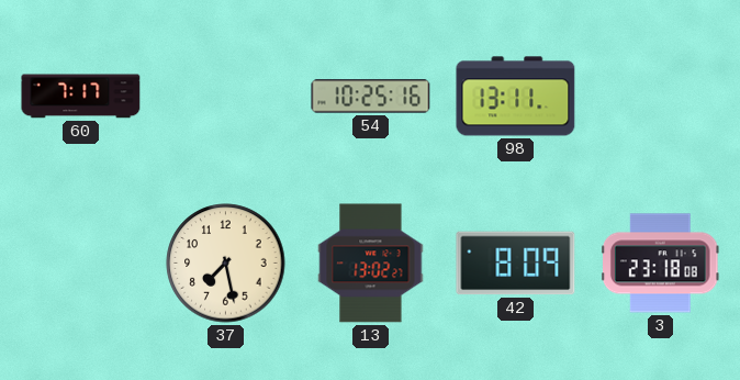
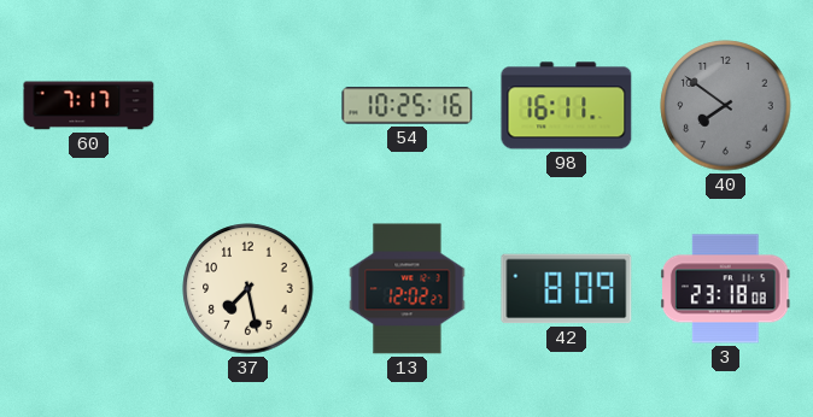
98: 13:11 -> 16:11
40: none -> 7:51
13: 13:02 -> 12:02
